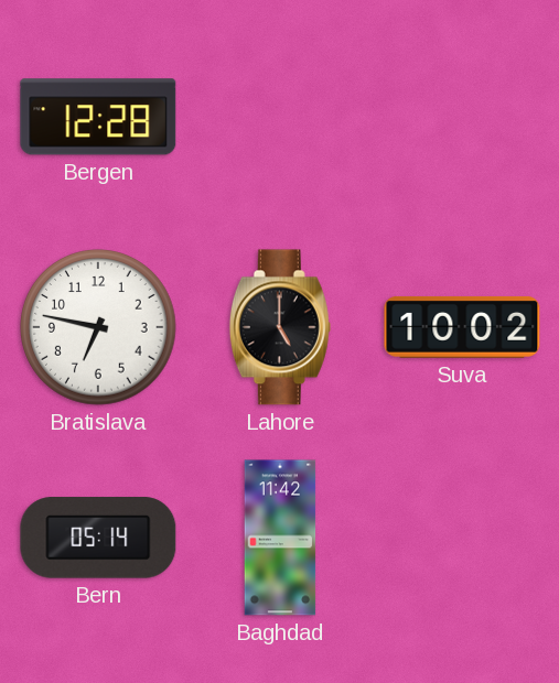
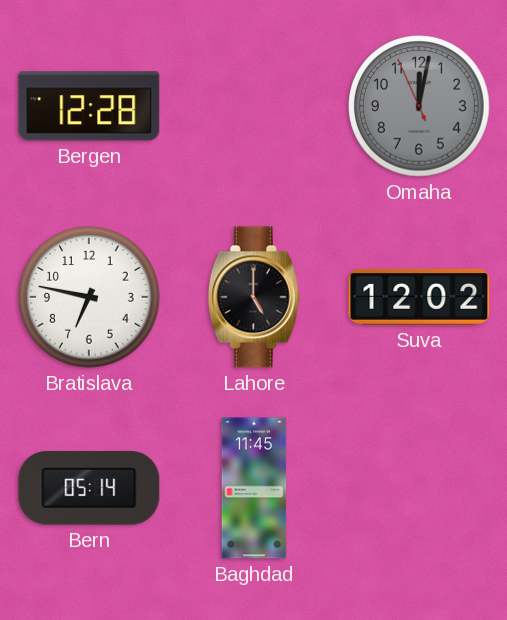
Omaha: none -> 12:01
Suva: 10:02 -> 12:02
Baghdad: 11:42 -> 11:45
